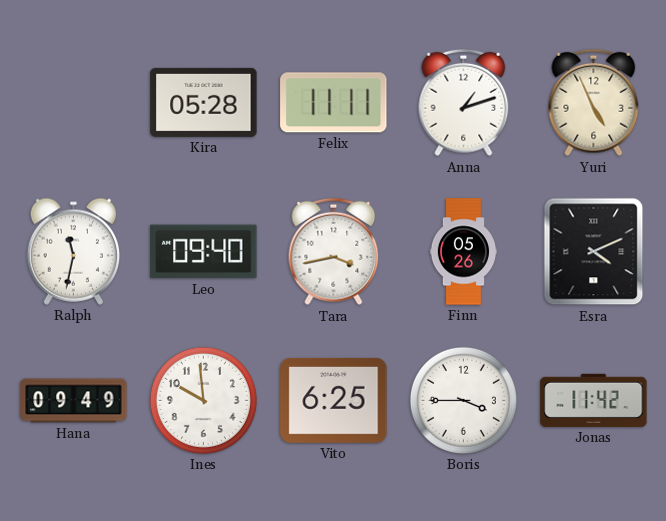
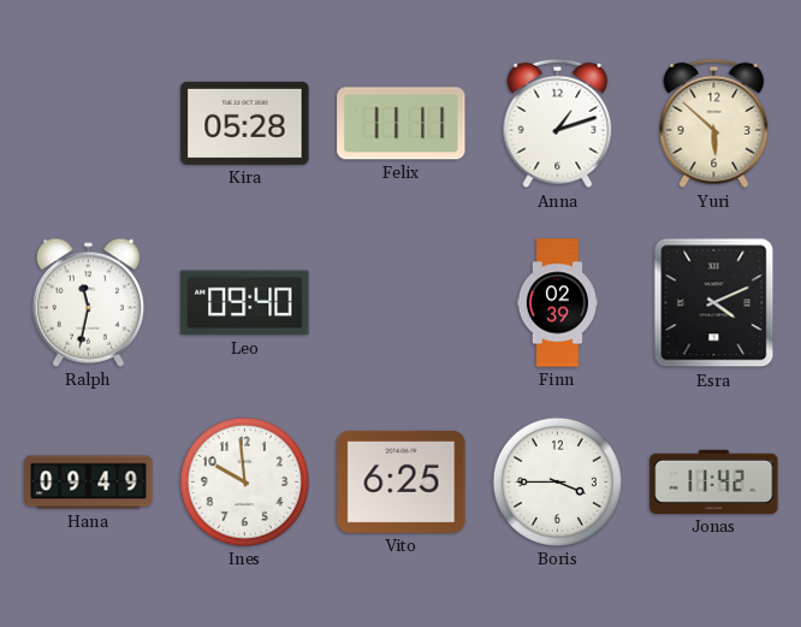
Yuri: 4:56 -> 5:52
Tara: 3:43 -> none
Finn: 05:26 -> 02:39
